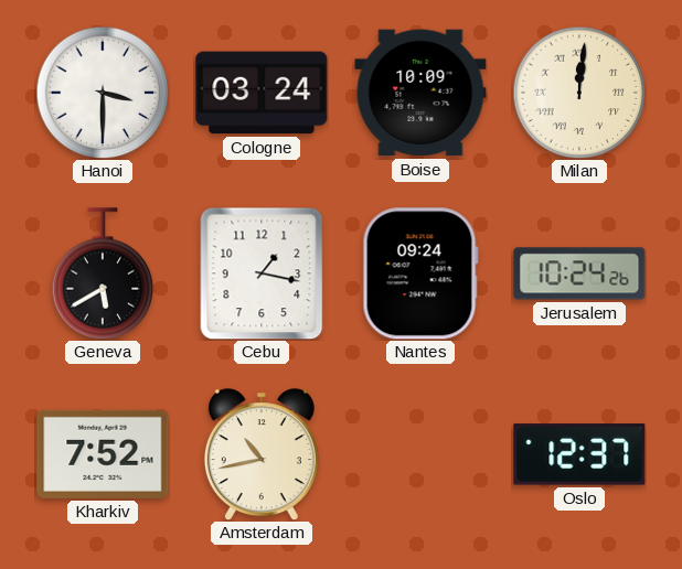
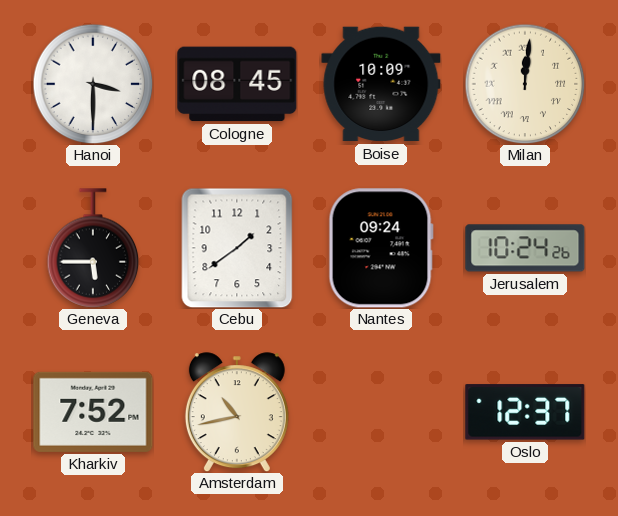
Cologne: 03:24 -> 08:45
Geneva: 5:40 -> 5:45
Cebu: 1:17 -> 1:39
